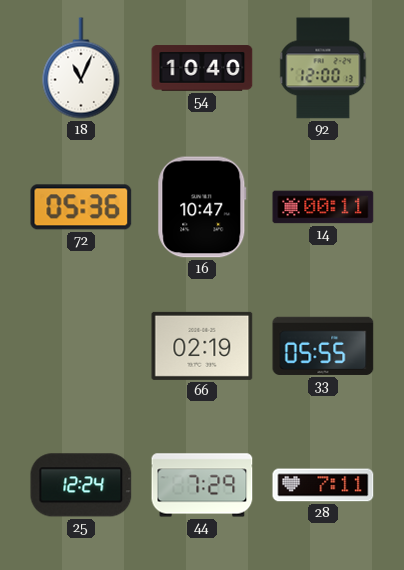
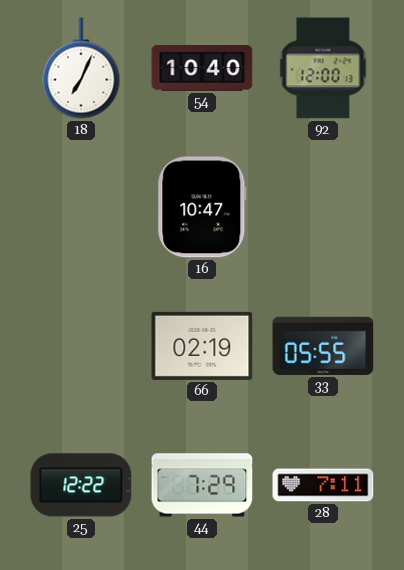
18: 11:04 -> 7:04
72: 05:36 -> none
14: 00:11 -> none
25: 12:24 -> 12:22
